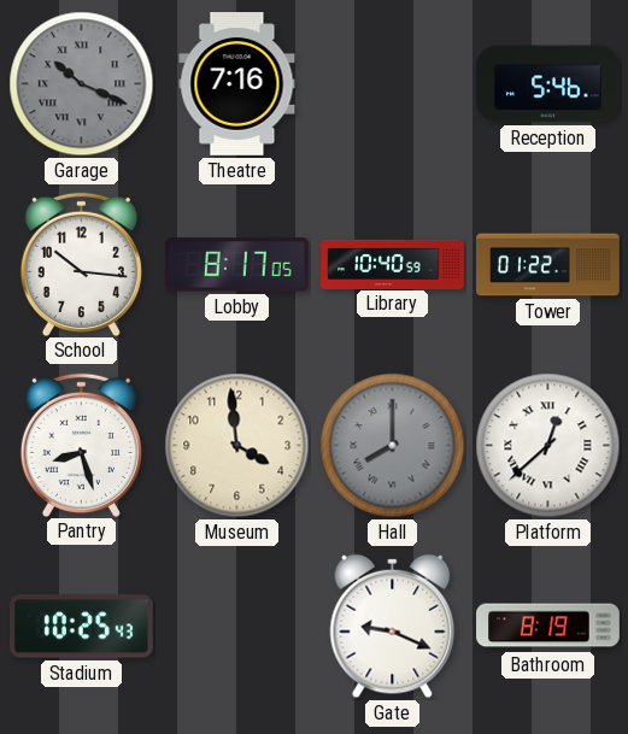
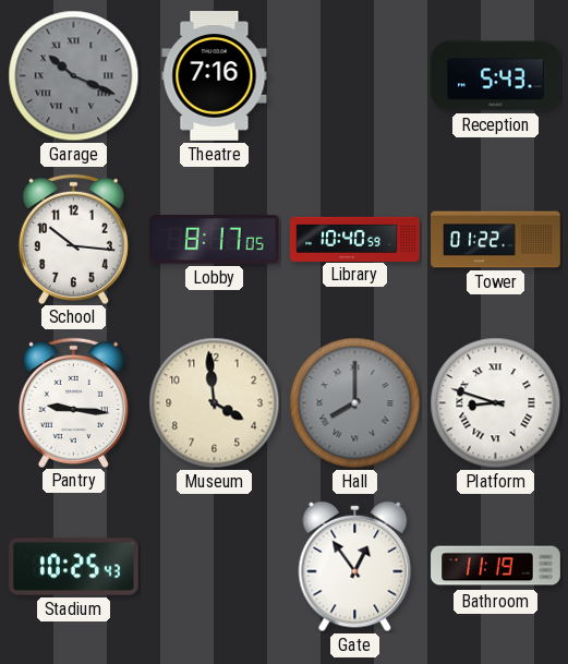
Reception: 5:46 -> 5:43
Pantry: 8:27 -> 9:16
Platform: 12:38 -> 8:48
Gate: 9:19 -> 12:54
Bathroom: 8:19 -> 11:19
